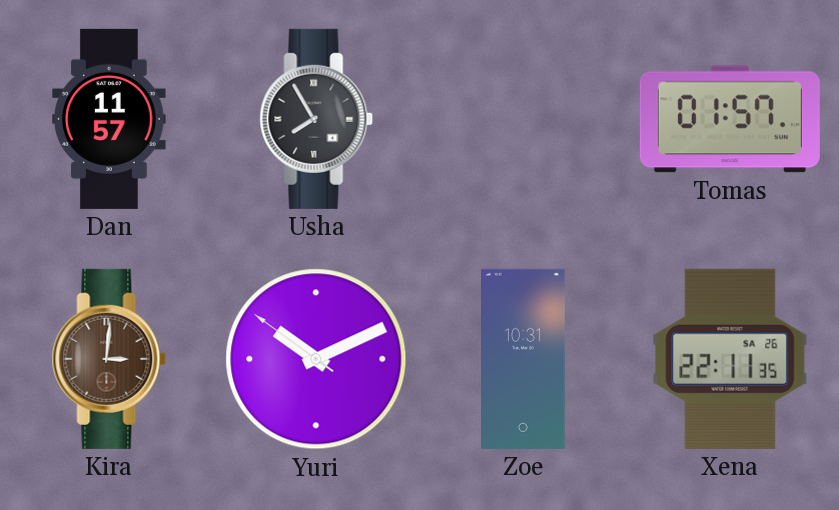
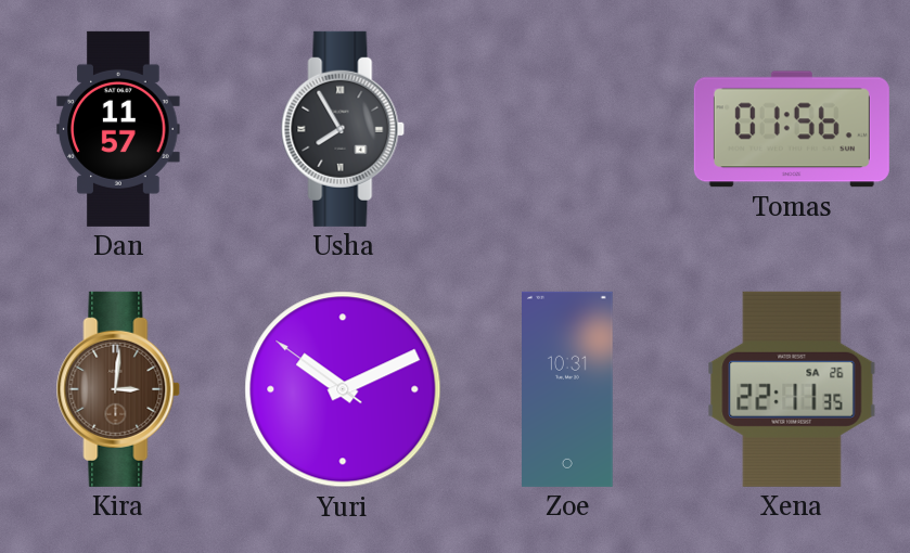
Tomas: 01:57 -> 01:56
